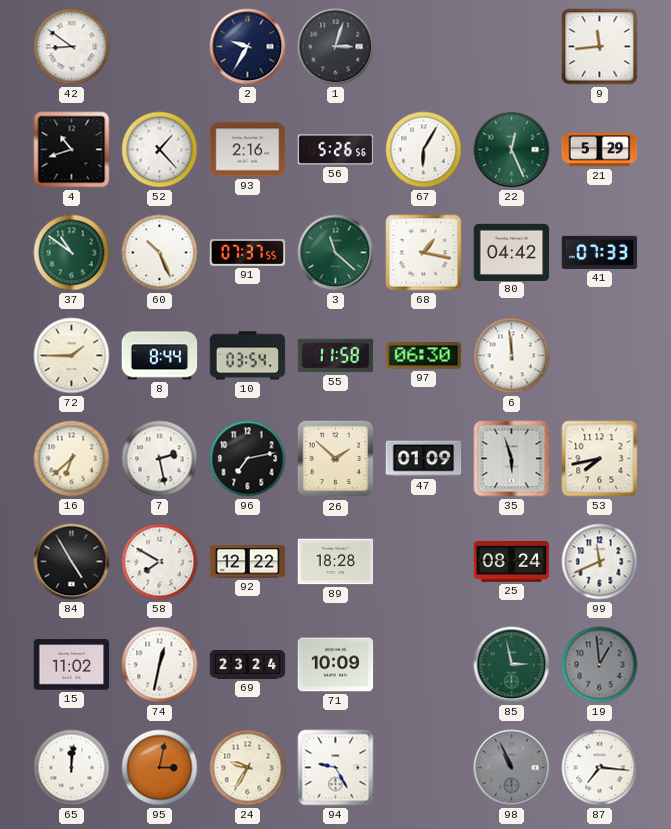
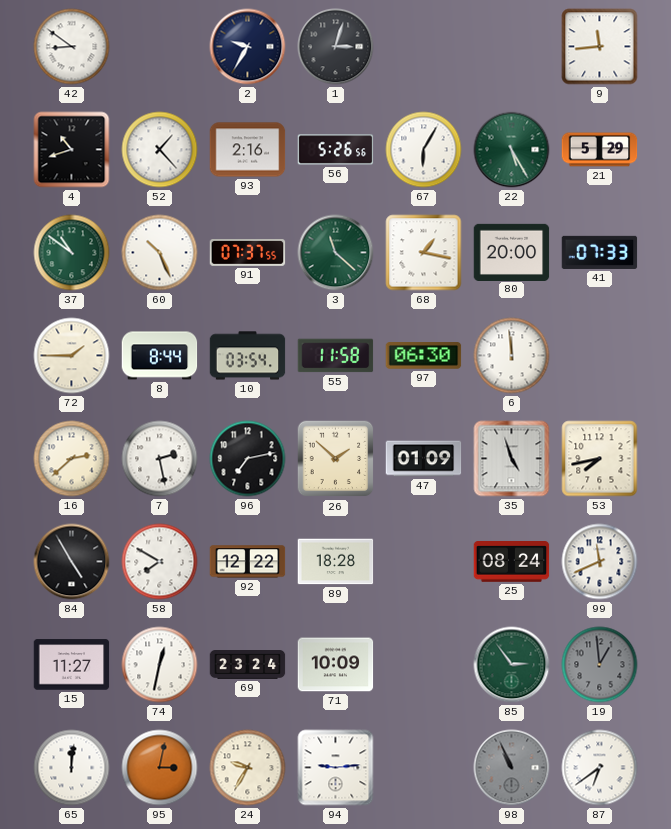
22: 12:26 -> 5:25
80: 04:42 -> 20:00
16: 6:38 -> 2:38
35: 5:57 -> 4:57
15: 11:02 -> 11:27
85: 2:58 -> 2:54
94: 9:25 -> 9:14
87: 7:16 -> 6:39
